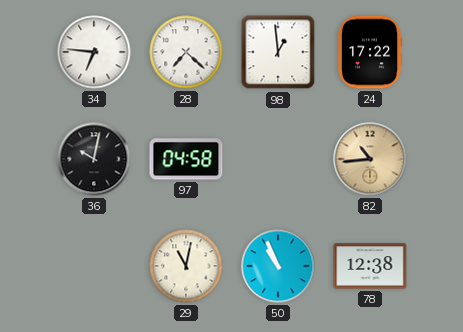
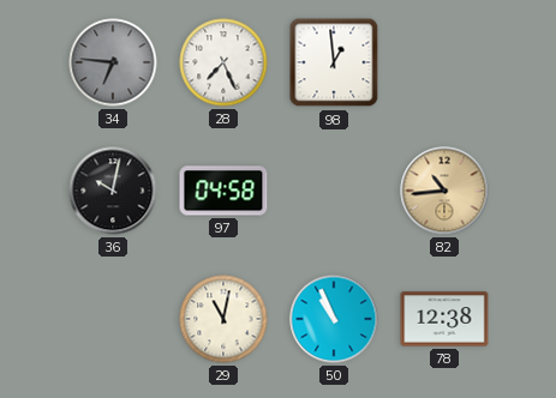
34 dial: white -> grey
28: 7:22 -> 7:26
24: 17:22 -> none
